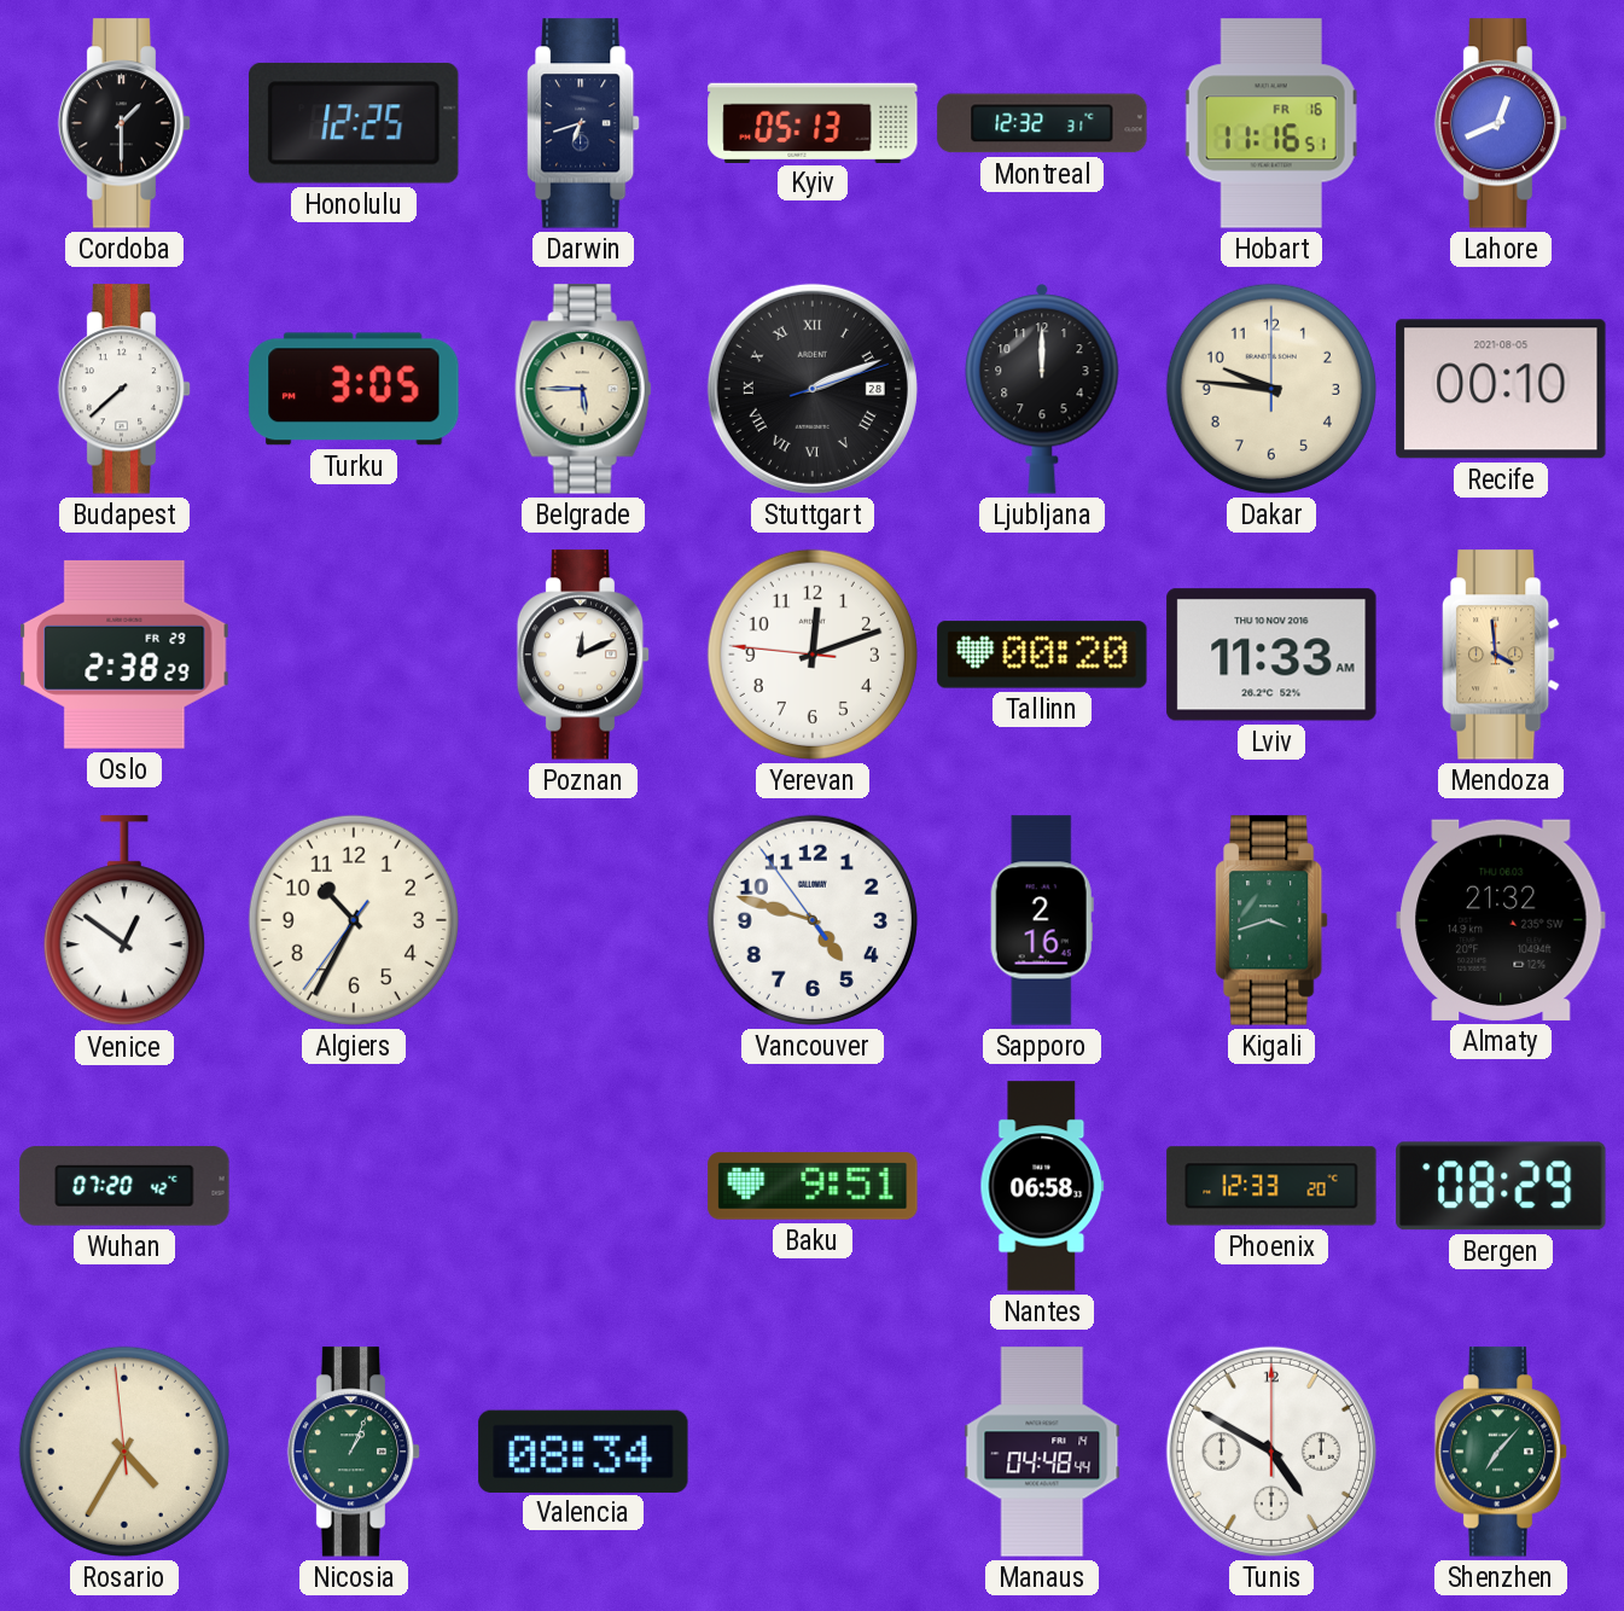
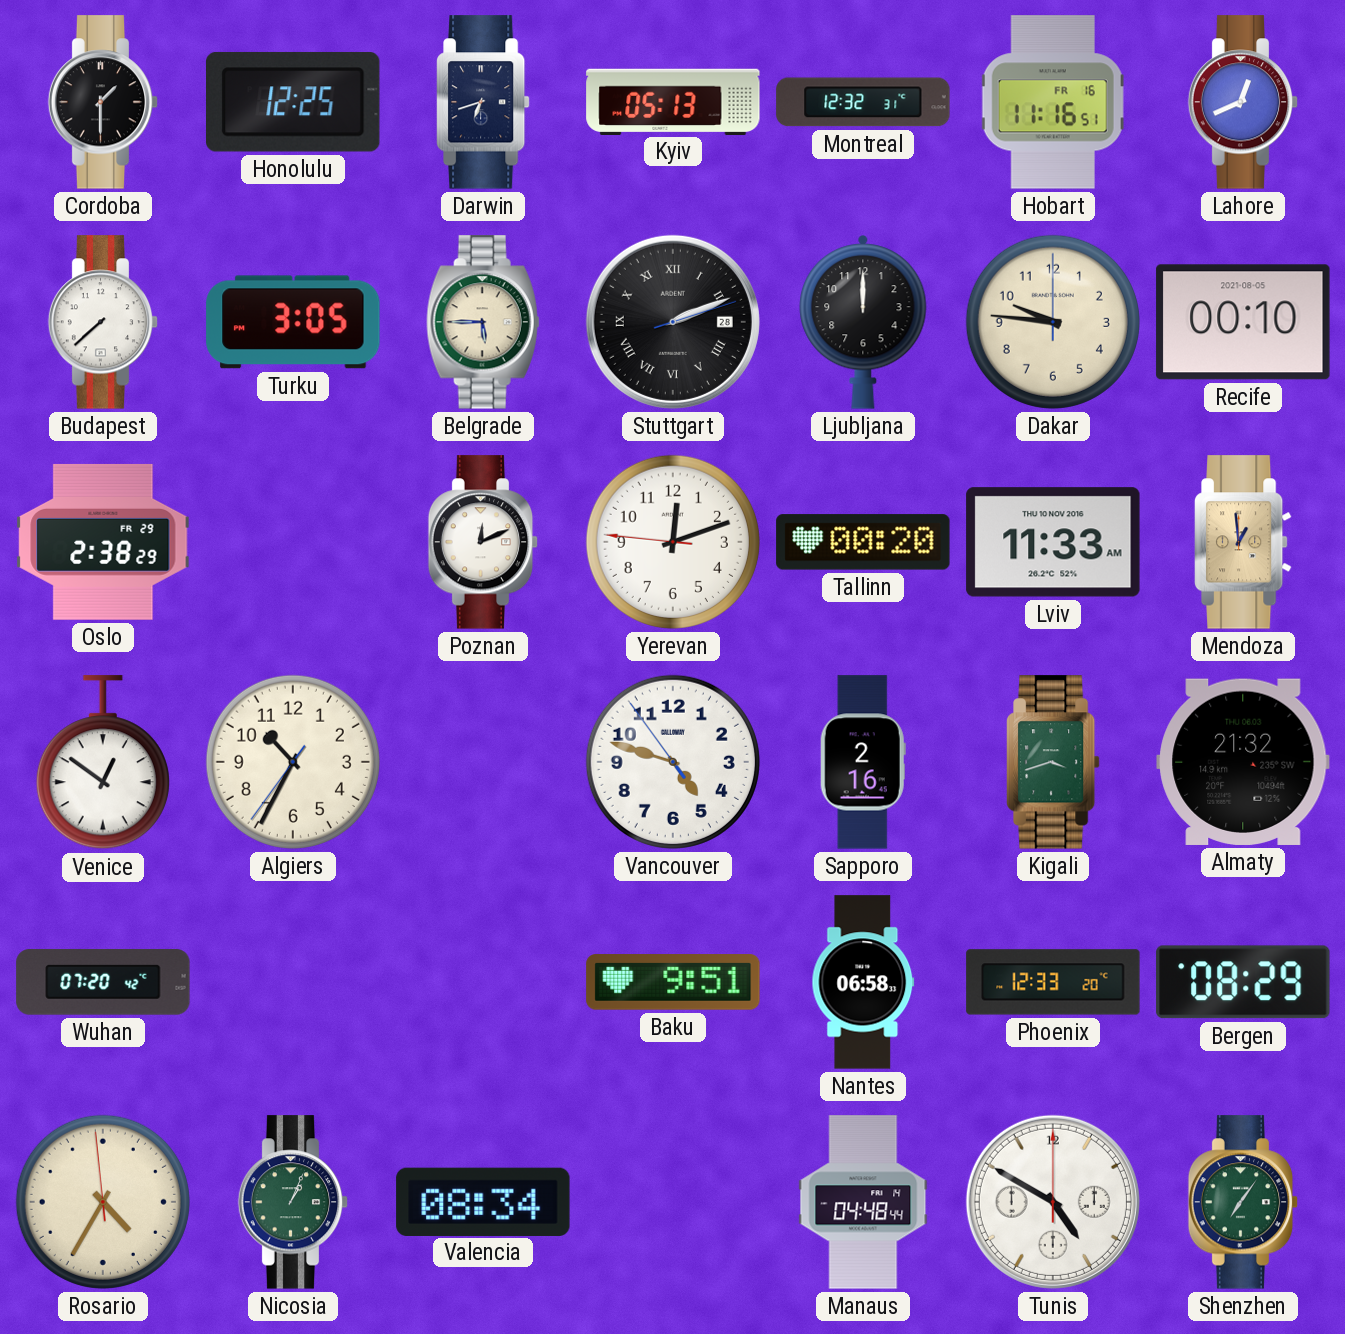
Mendoza: 3:59 -> 12:59
Shenzhen: 7:07 -> 7:06
